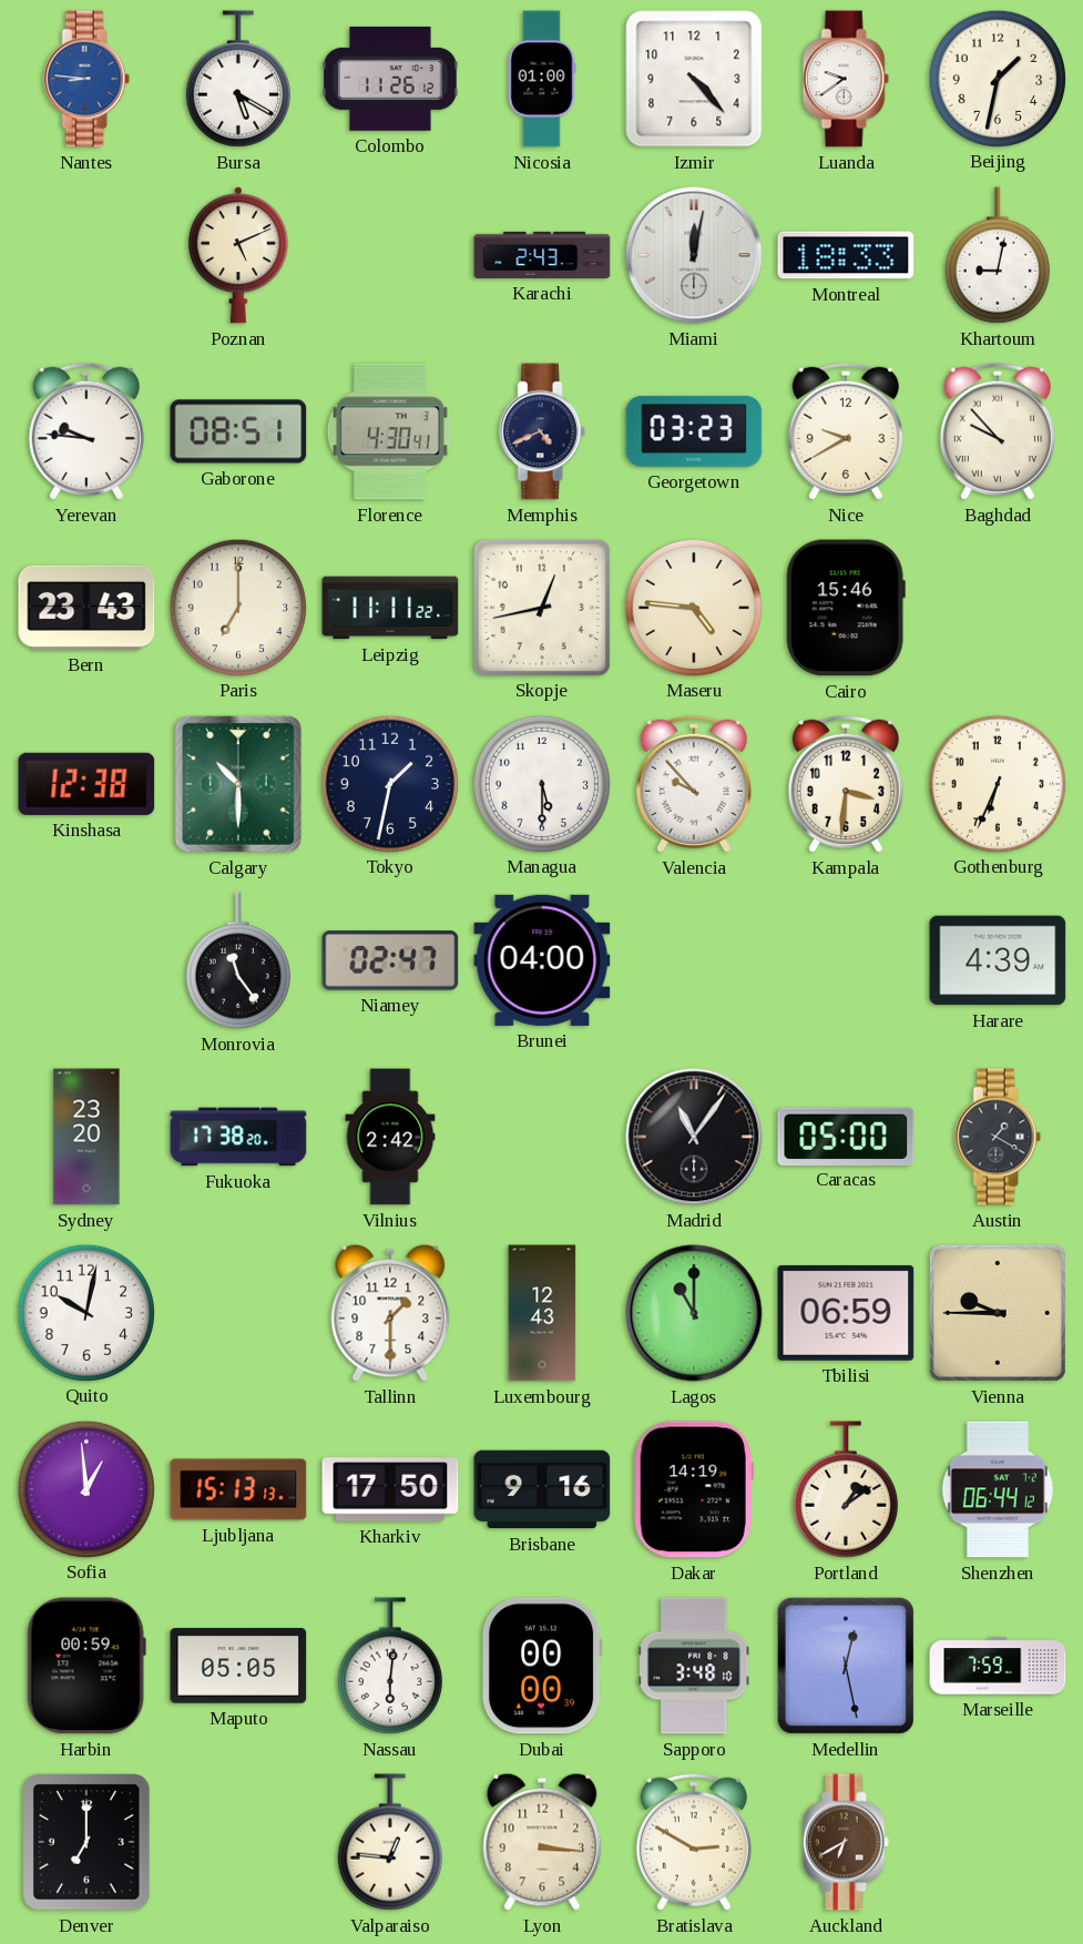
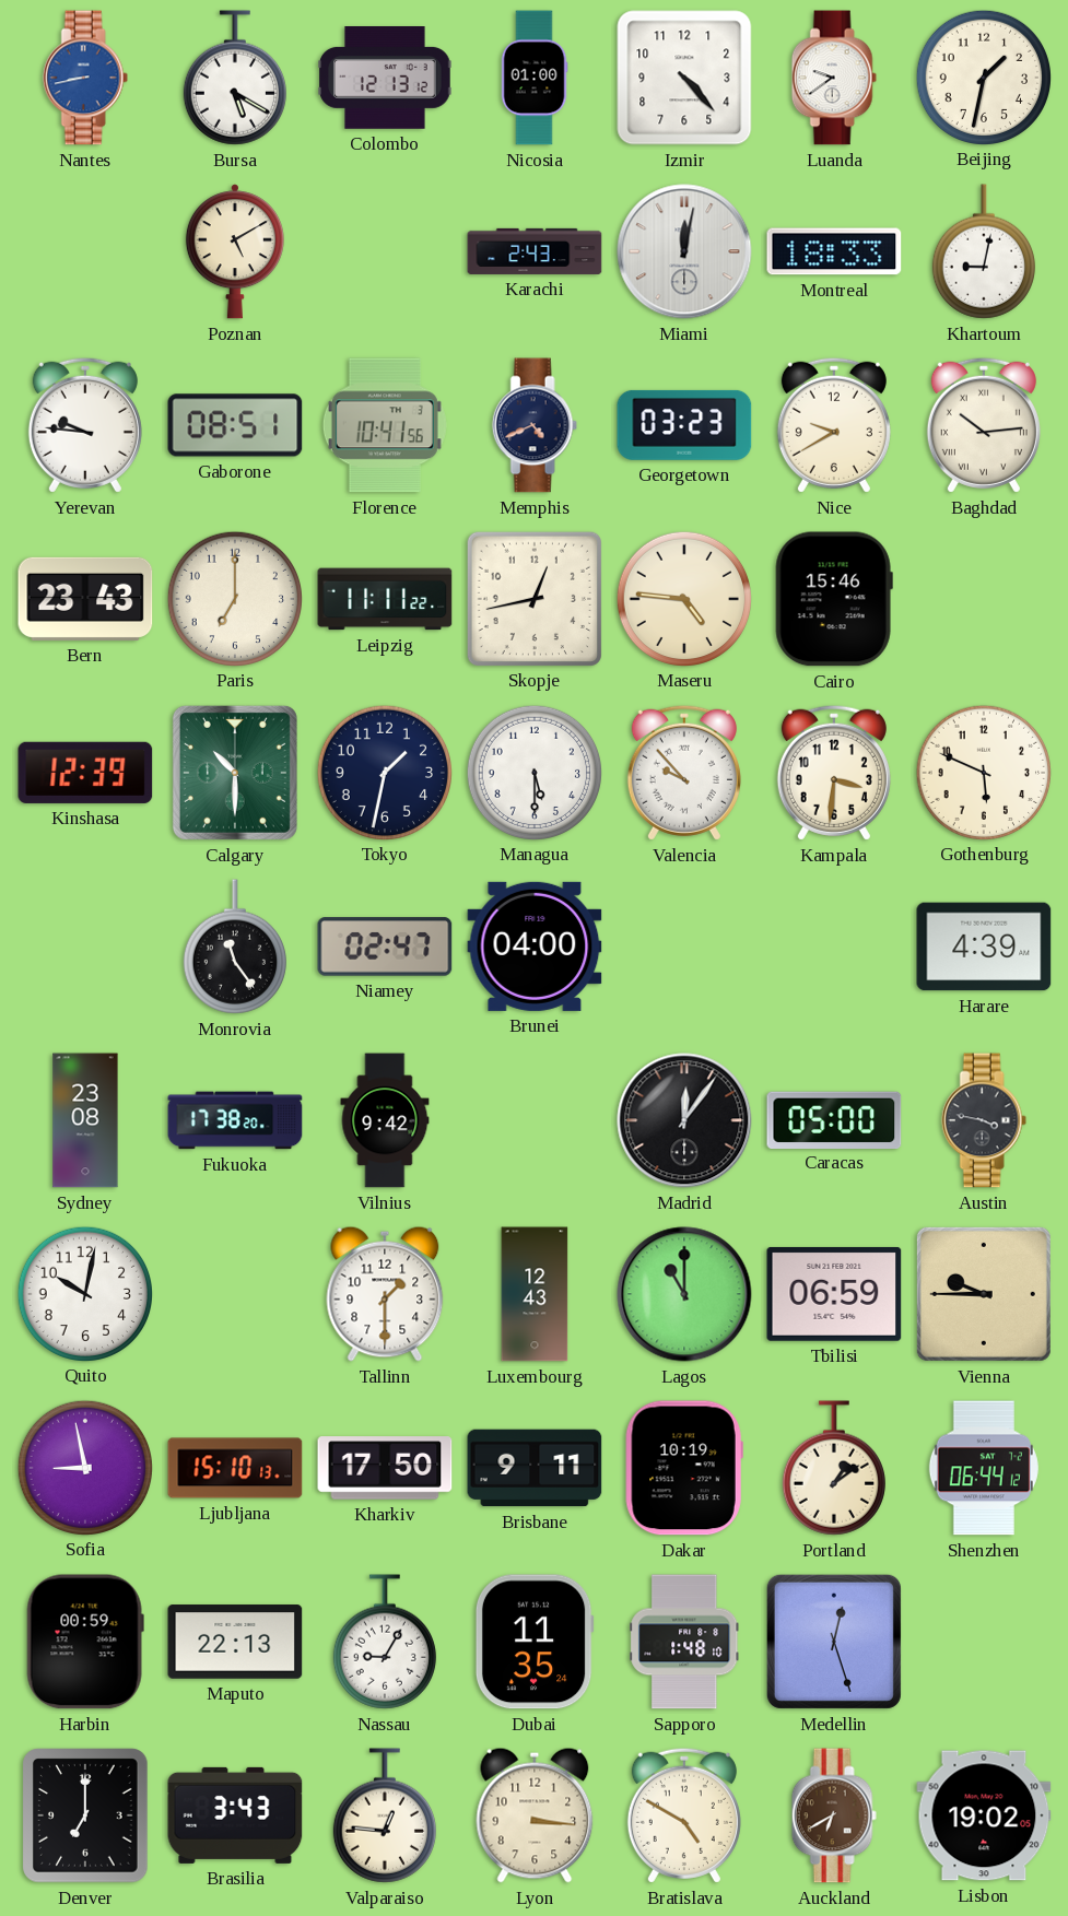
Nantes: 8:46 -> 8:43
Colombo: 11:26 -> 12:13
Poznan: 5:11 -> 5:10
Florence: 4:30 -> 10:41
Baghdad: 9:53 -> 10:14
Kinshasa: 12:38 -> 12:39
Gothenburg: 6:34 -> 5:49
Sydney: 23:20 -> 23:08
Vilnius: 2:42 -> 9:42
Madrid: 11:06 -> 12:06
Austin: 1:20 -> 3:47
Sofia: 12:59 -> 8:58
Ljubljana: 15:13 -> 15:10
Brisbane: 9:16 -> 9:11
Dakar: 14:19 -> 10:19
Maputo: 05:05 -> 22:13
Nassau: 6:01 -> 9:05
Dubai: 00:00 -> 11:35
Sapporo: 3:48 -> 1:48
Medellin: 12:28 -> 12:27
Marseille: 7:59 -> none
Brasilia: none -> 3:43
Bratislava: 2:50 -> 4:50
Lisbon: none -> 19:02
